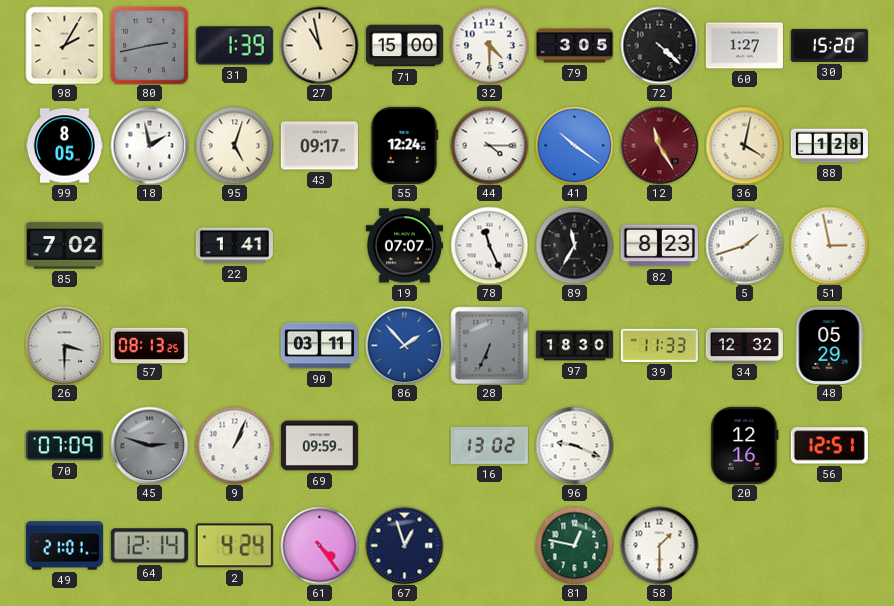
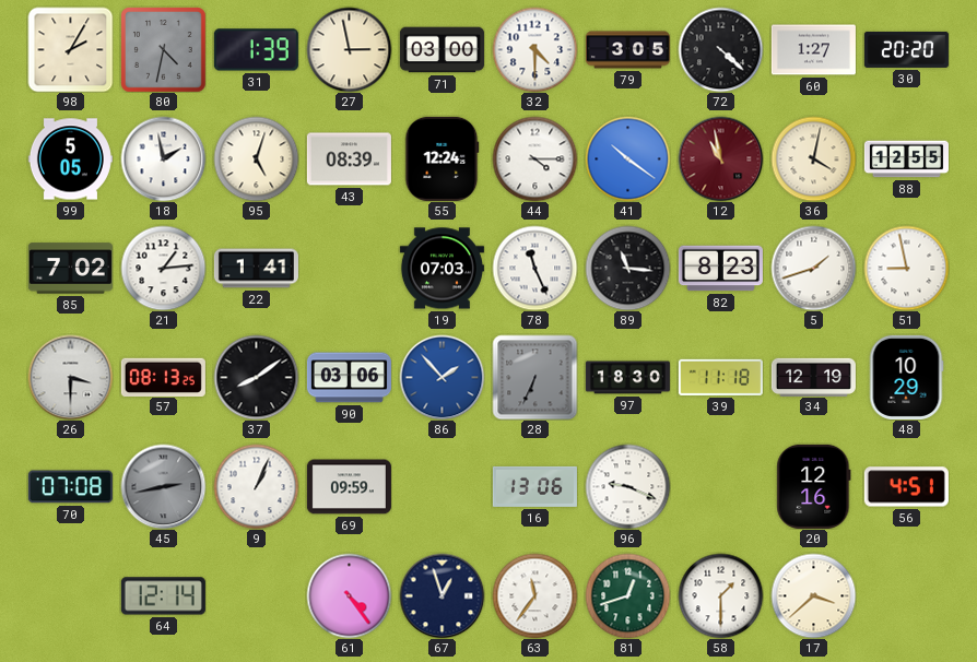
80: 2:43 -> 4:32
27: 10:58 -> 2:58
71: 15:00 -> 03:00
30: 15:20 -> 20:20
99: 8:05 -> 5:05
43: 09:17 -> 08:39
12: 11:25 -> 10:58
88: 1:28 -> 12:55
21: none -> 1:14
19: 07:07 -> 07:03
89: 11:35 -> 11:16
51: 2:58 -> 8:58
37: none -> 8:09
90: 03:11 -> 03:06
39: 11:33 -> 11:18
34: 12:32 -> 12:19
48: 05:29 -> 10:29
70: 07:09 -> 07:08
45: 2:48 -> 2:43
16: 13:02 -> 13:06
56: 12:51 -> 4:51
49: 21:01 -> none
2: 4:24 -> none
63: none -> 11:36
81: 12:47 -> 12:42
17: none -> 3:38
